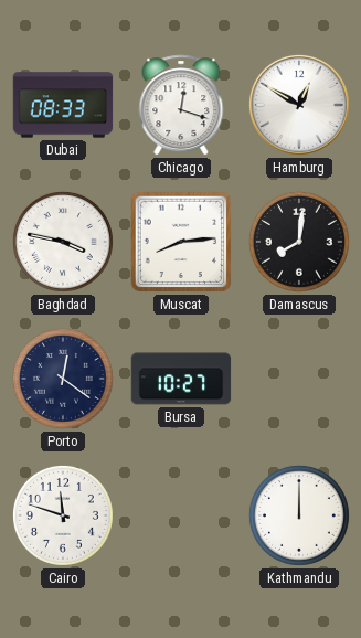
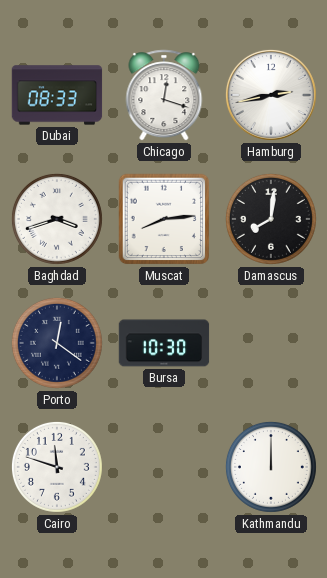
Hamburg: 12:50 -> 2:43
Baghdad: 3:47 -> 3:42
Bursa: 10:27 -> 10:30
